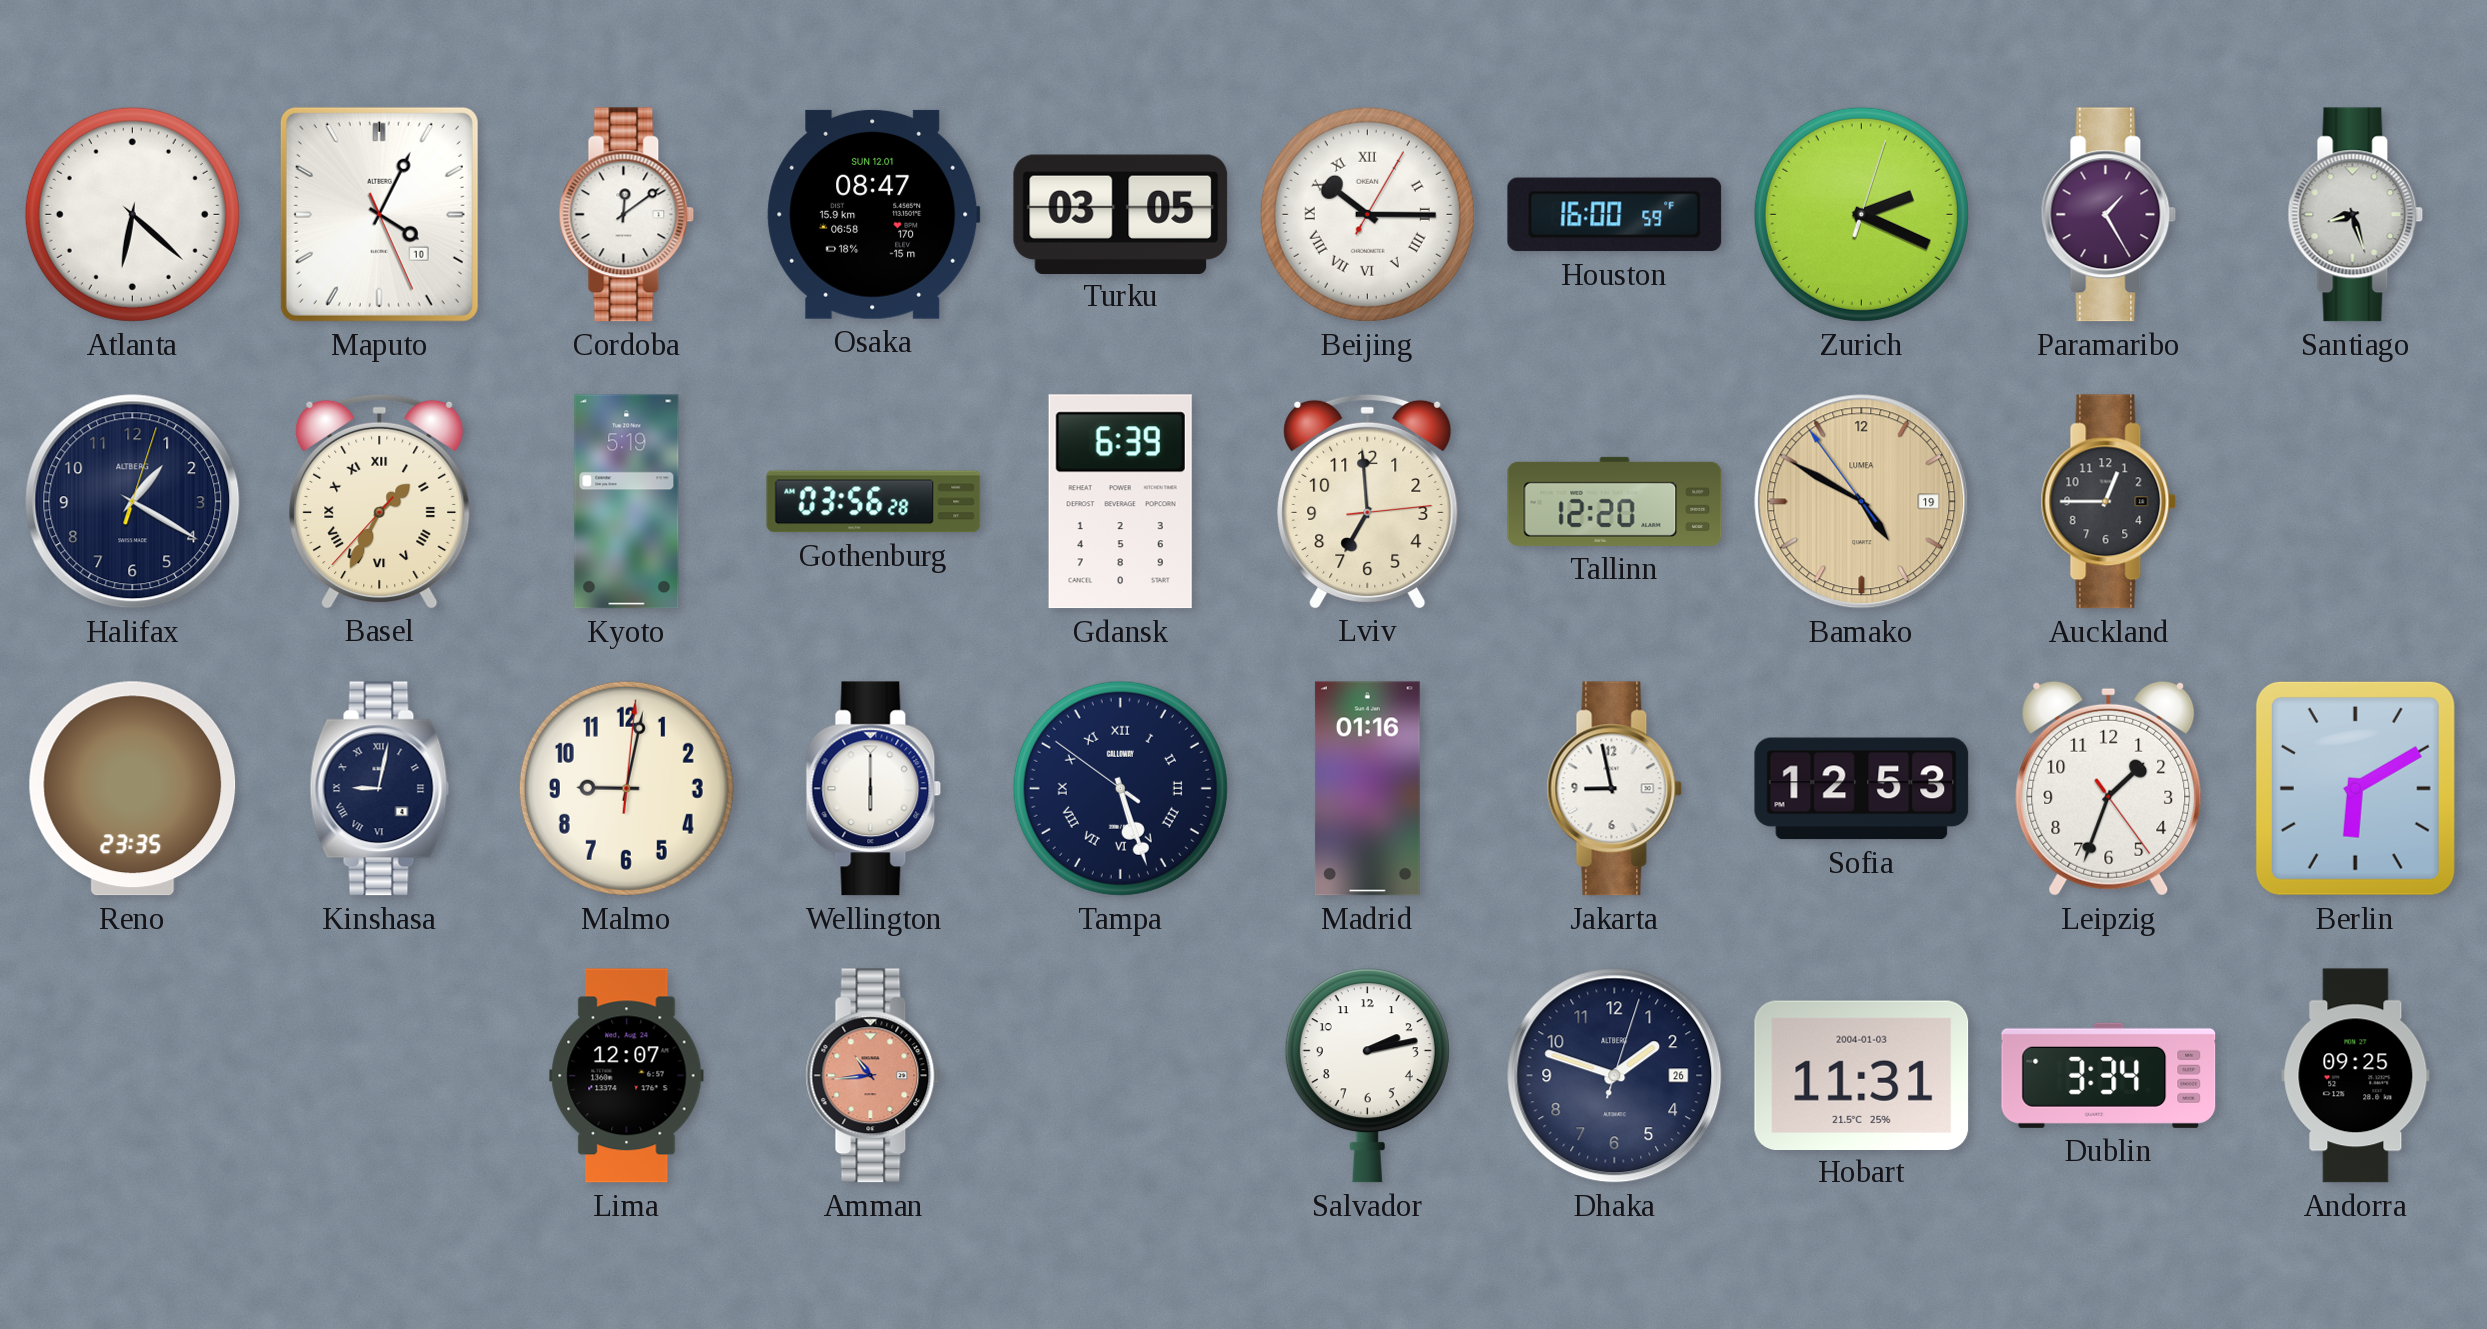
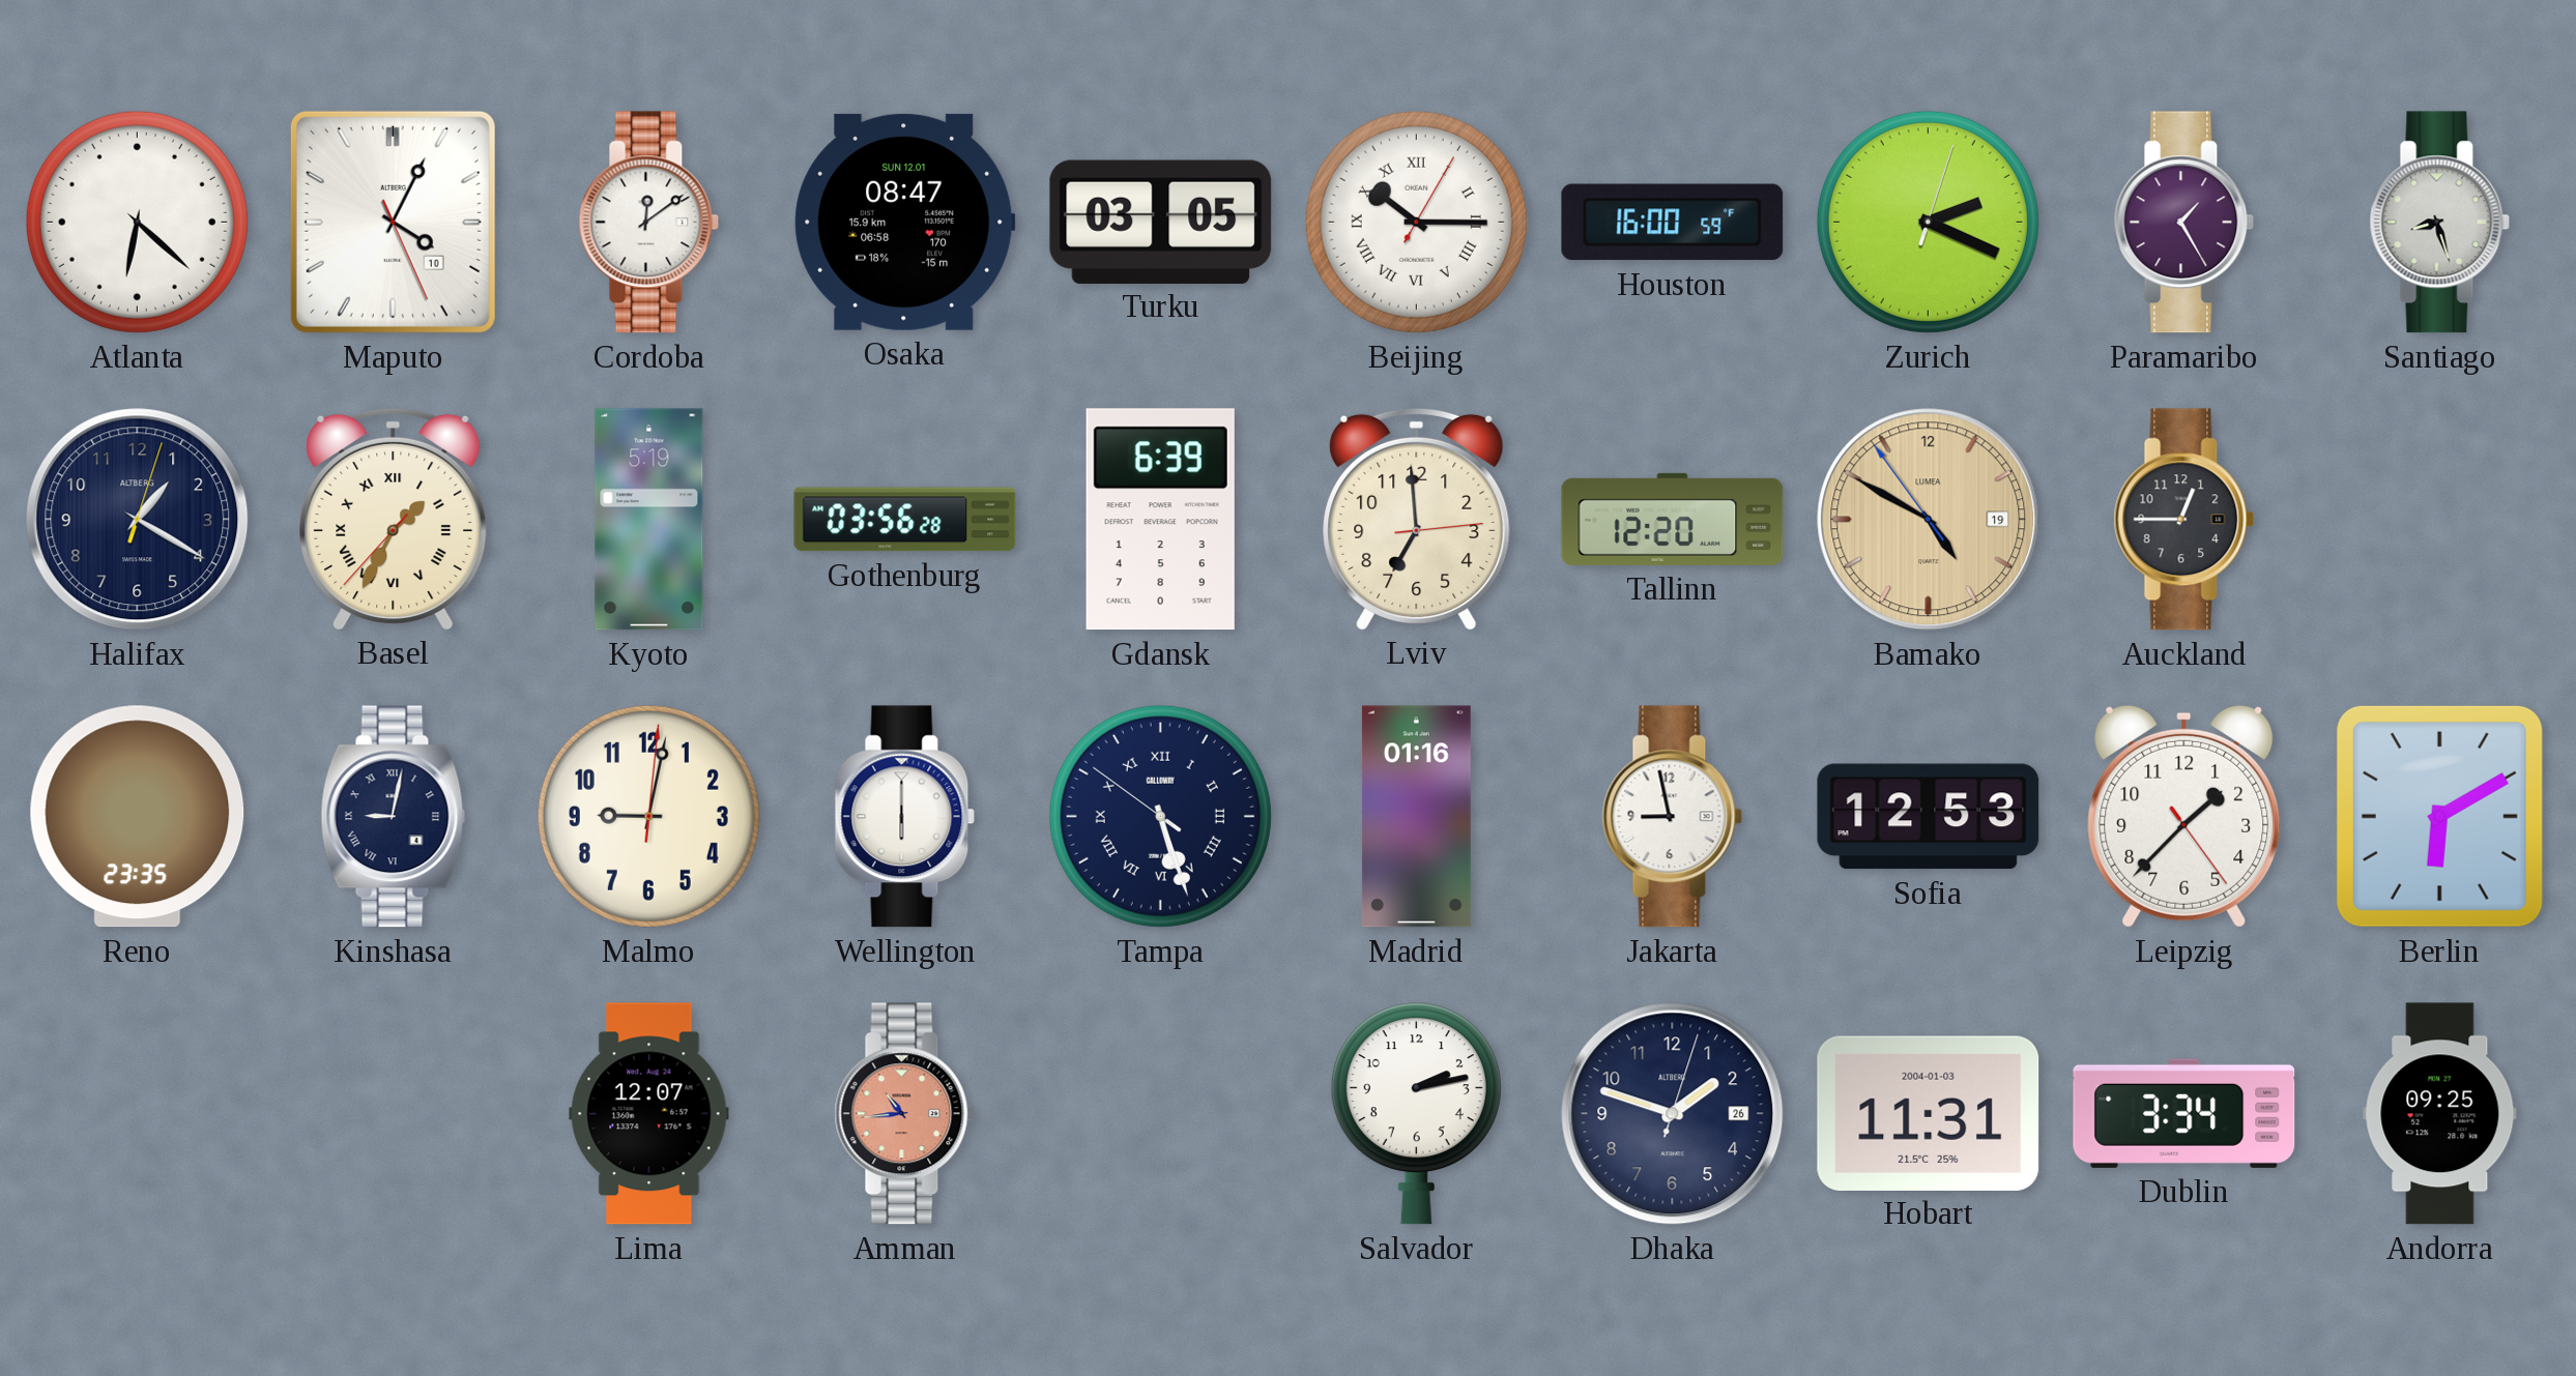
Leipzig: 1:33 -> 1:37
